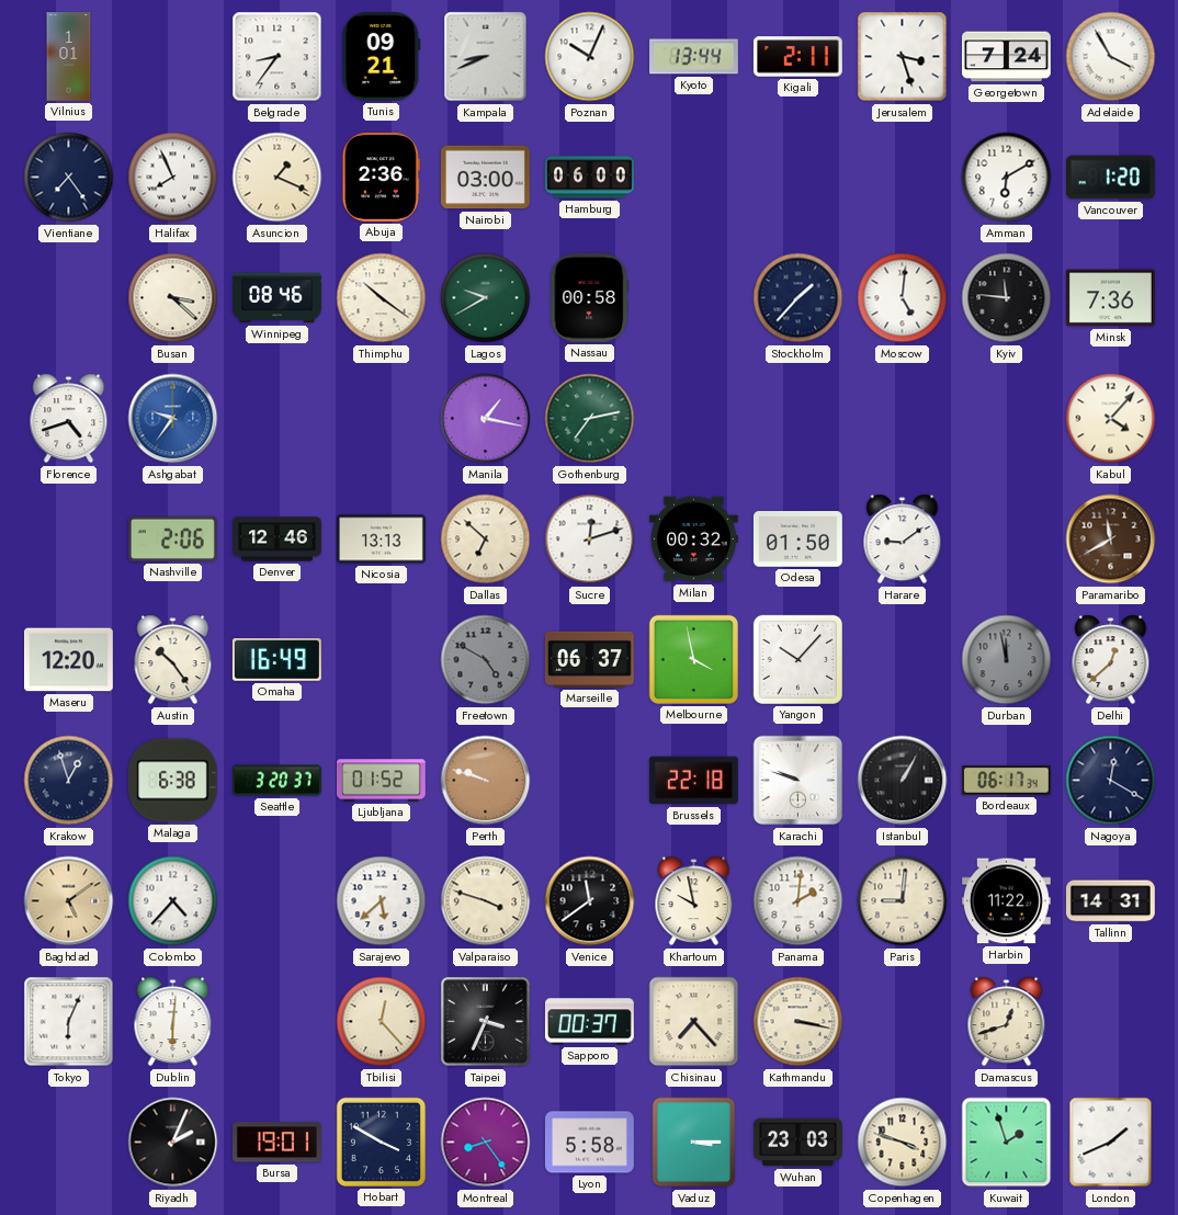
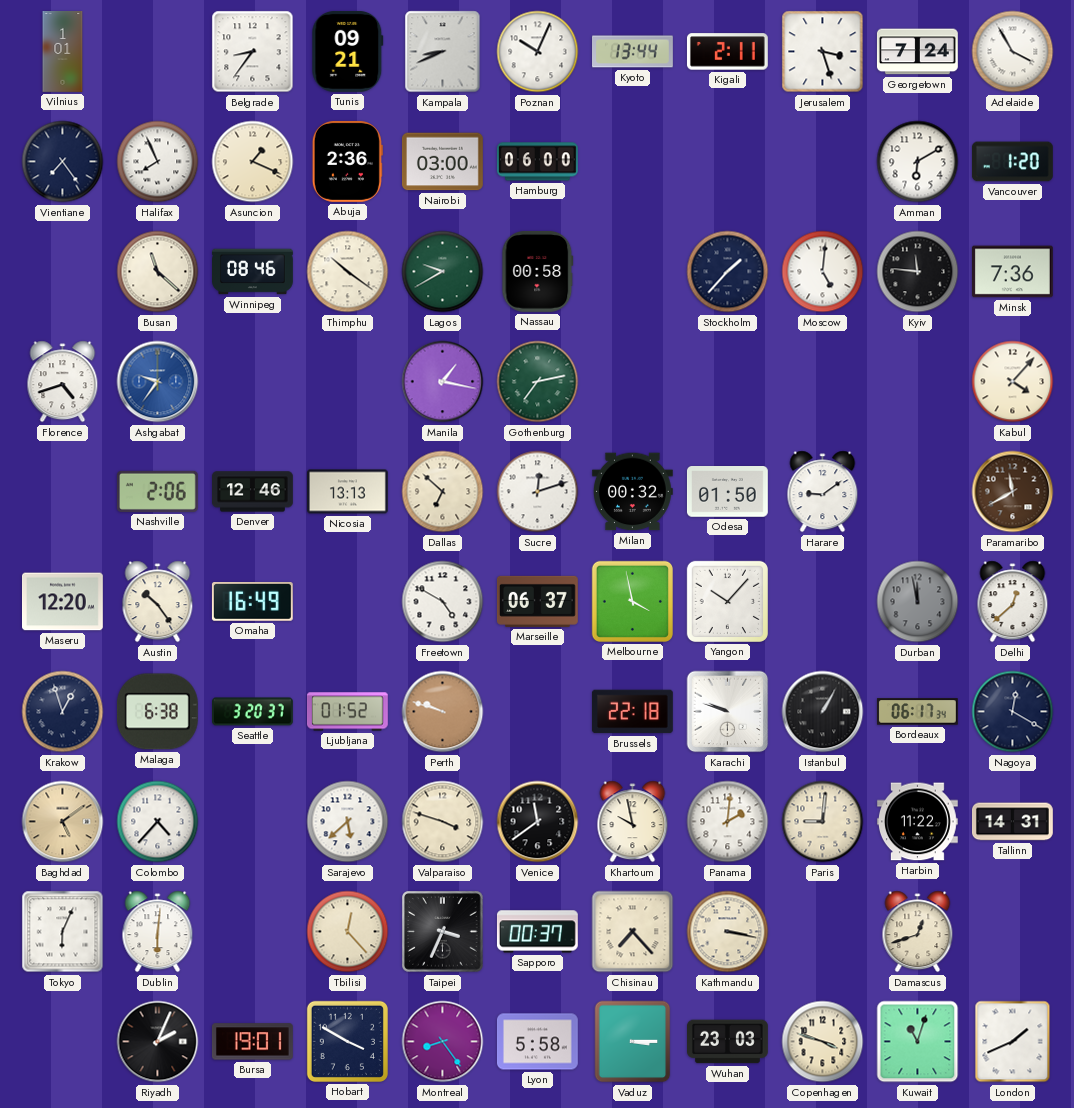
Busan: 3:22 -> 11:22
Freetown dial: grey -> white
Kuwait: 1:57 -> 11:03
